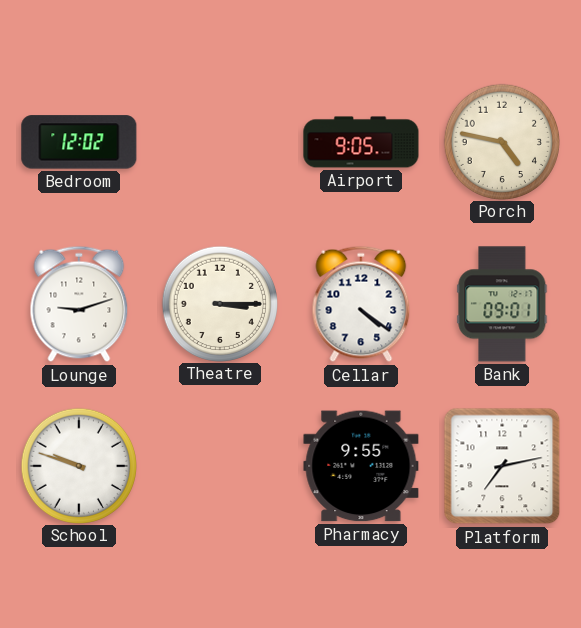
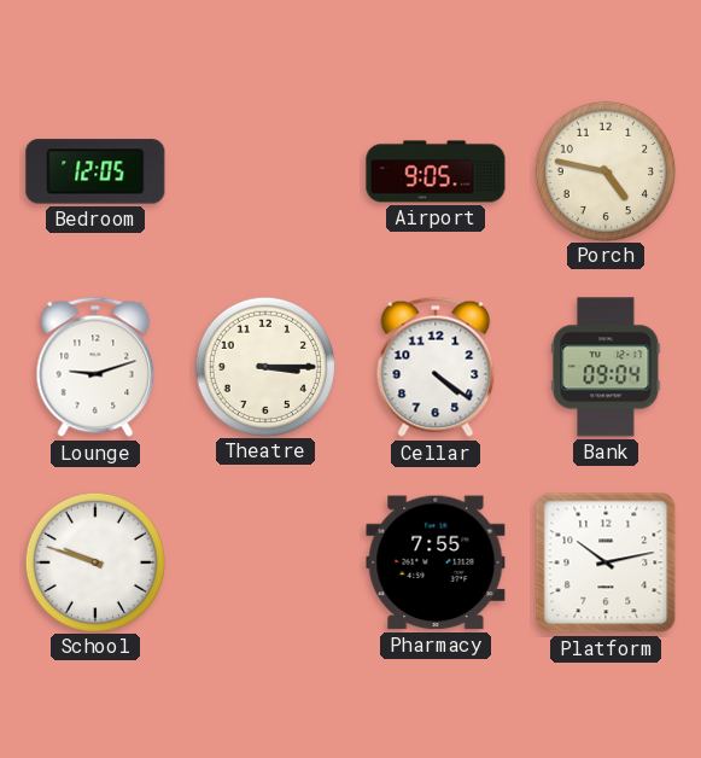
Bedroom: 12:02 -> 12:05
Bank: 09:01 -> 09:04
Pharmacy: 9:55 -> 7:55
Platform: 7:13 -> 10:13
